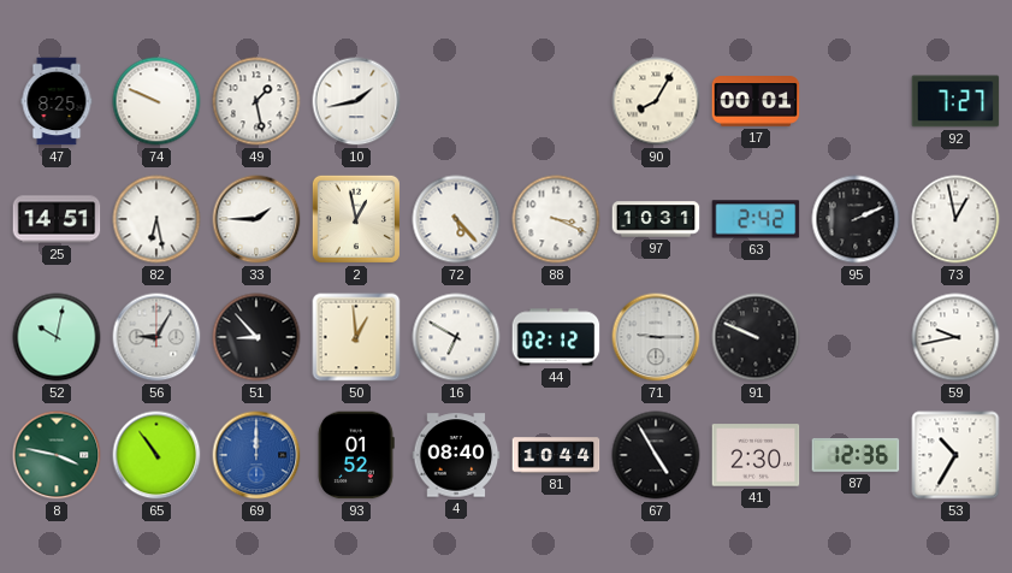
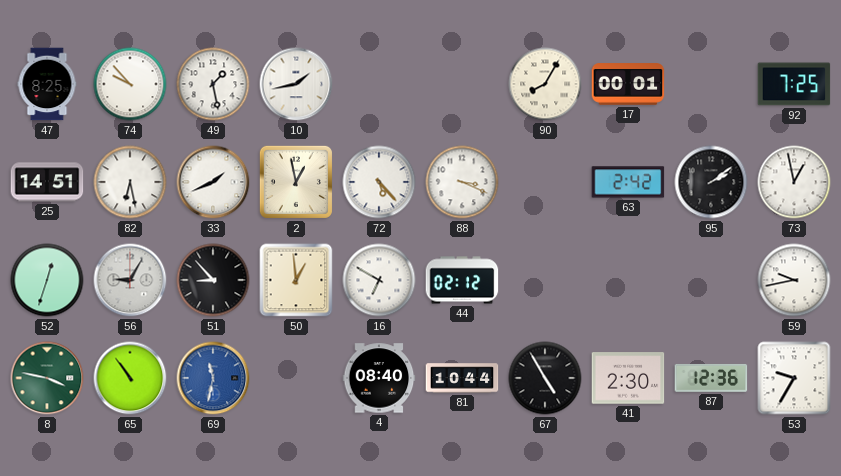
74: 9:49 -> 9:53
92: 7:27 -> 7:25
33: 1:45 -> 1:41
97: 10:31 -> none
95: 2:11 -> 2:09
52: 10:02 -> 12:33
71: 9:15 -> none
91: 9:49 -> none
69: 12:00 -> 11:32
93: 01:52 -> none
53: 10:35 -> 9:35
